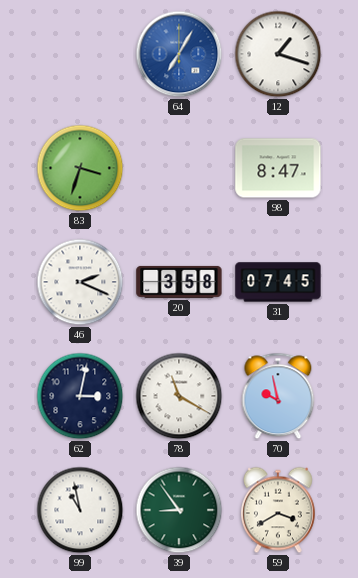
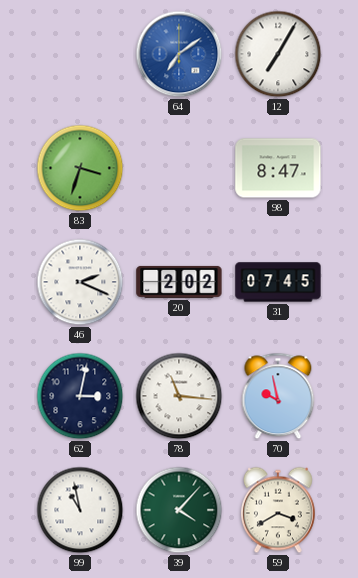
64: 7:05 -> 7:09
12: 1:18 -> 7:05
20: 3:58 -> 2:02
78: 11:20 -> 11:16
39: 8:54 -> 4:07
